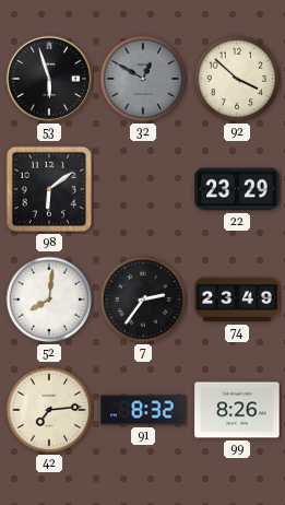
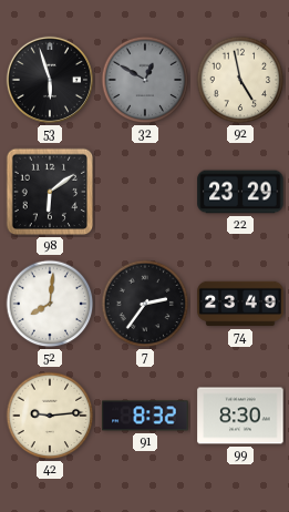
92: 3:52 -> 4:58
42: 7:14 -> 9:14
99: 8:26 -> 8:30
